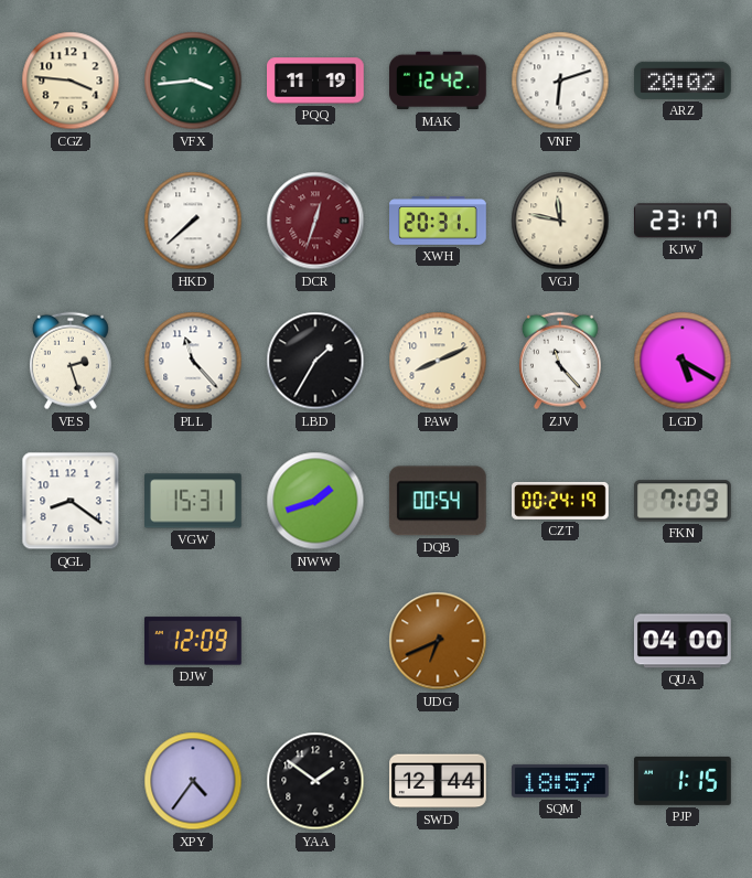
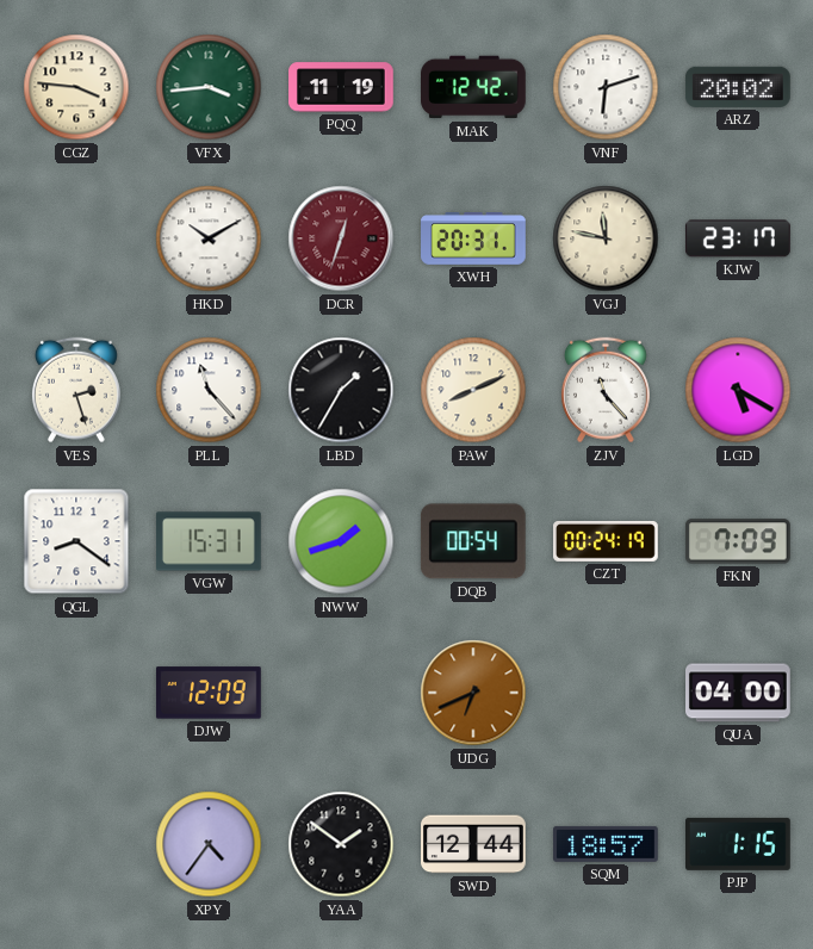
HKD: 7:38 -> 10:10
